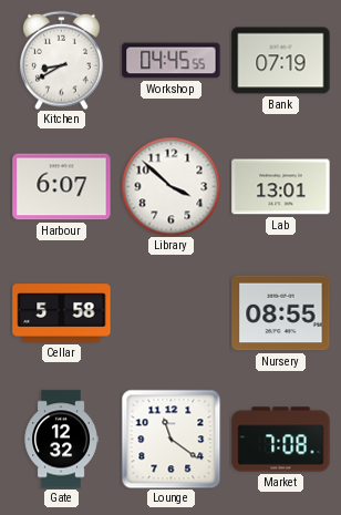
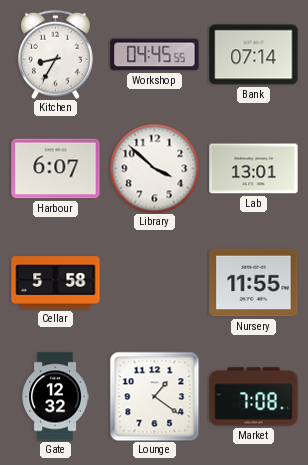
Kitchen: 8:40 -> 8:35
Bank: 07:19 -> 07:14
Nursery: 08:55 -> 11:55
Lounge: 11:21 -> 1:21
